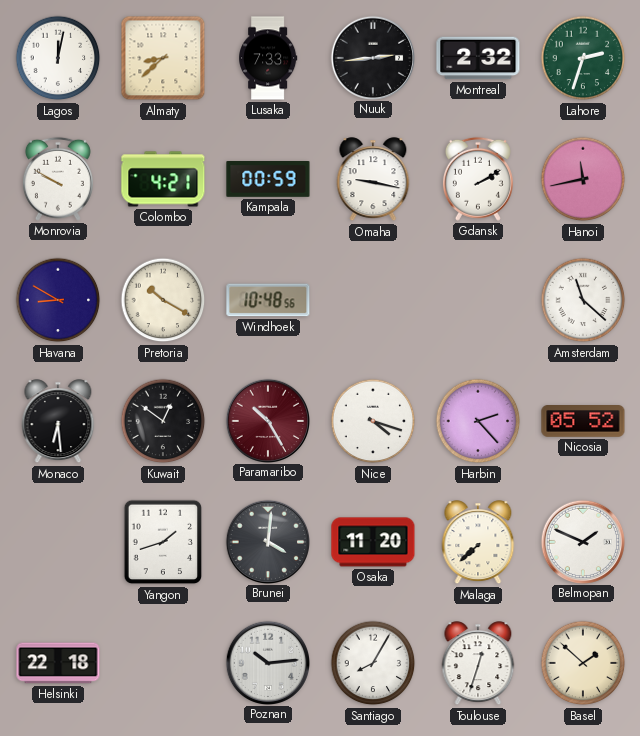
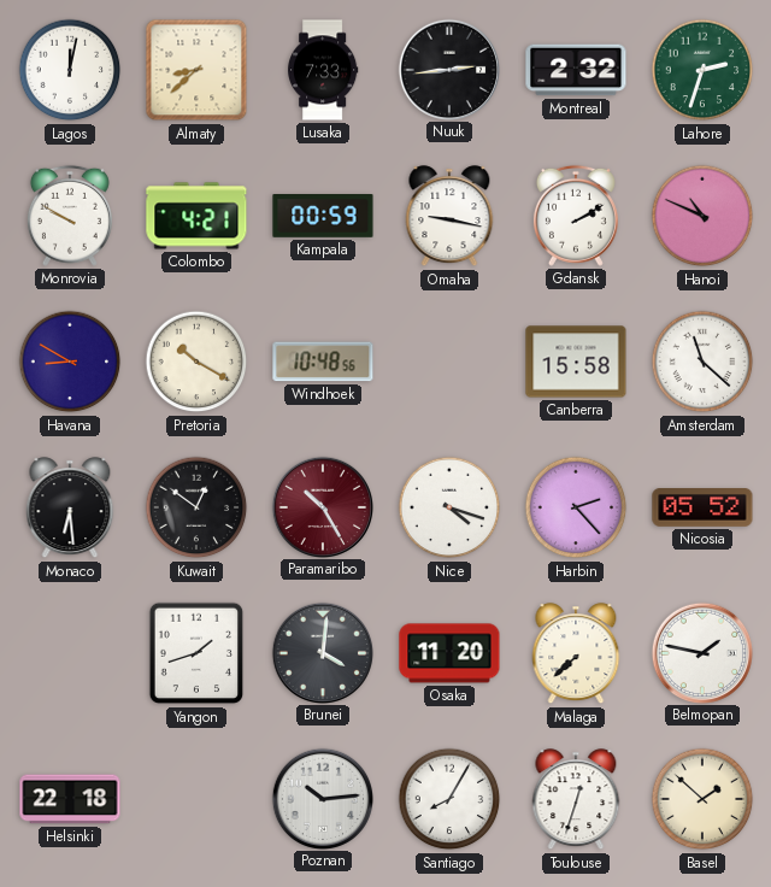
Hanoi: 11:43 -> 10:49
Canberra: none -> 15:58
Belmopan: 1:49 -> 1:47
